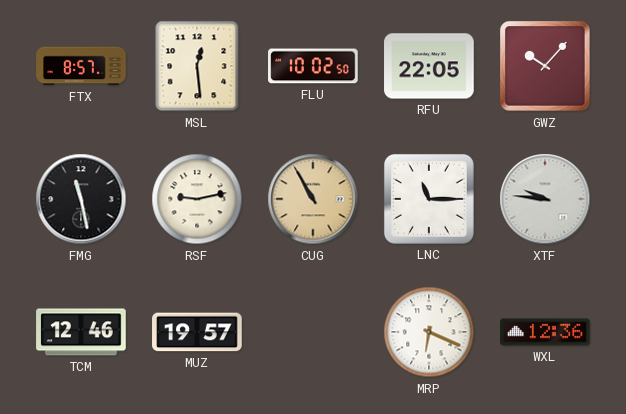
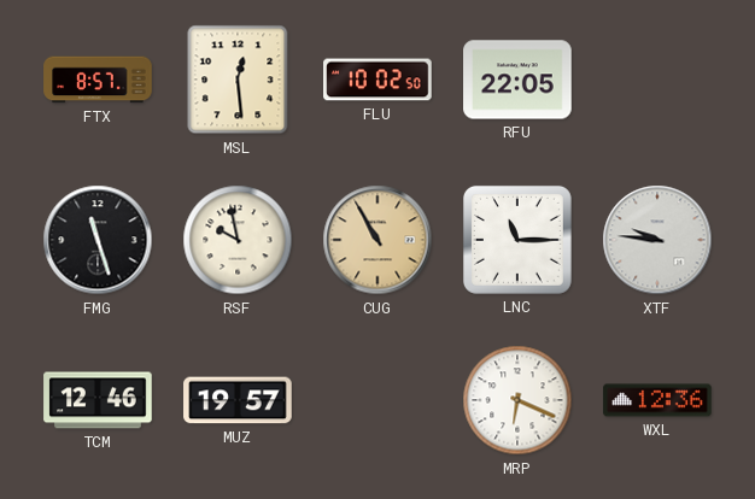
GWZ: 10:07 -> none
FMG: 11:28 -> 11:27
RSF: 9:13 -> 9:58
